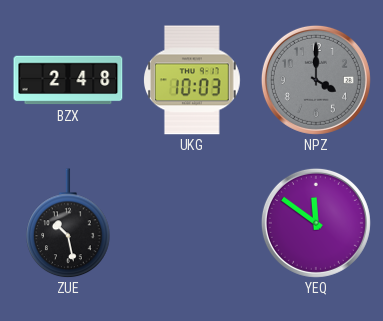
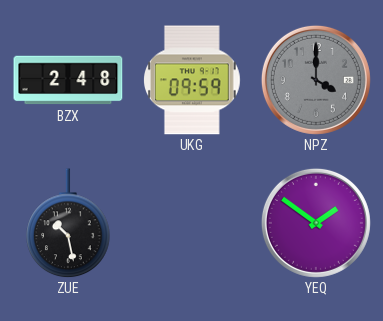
UKG: 10:03 -> 09:59
YEQ: 11:51 -> 1:51
